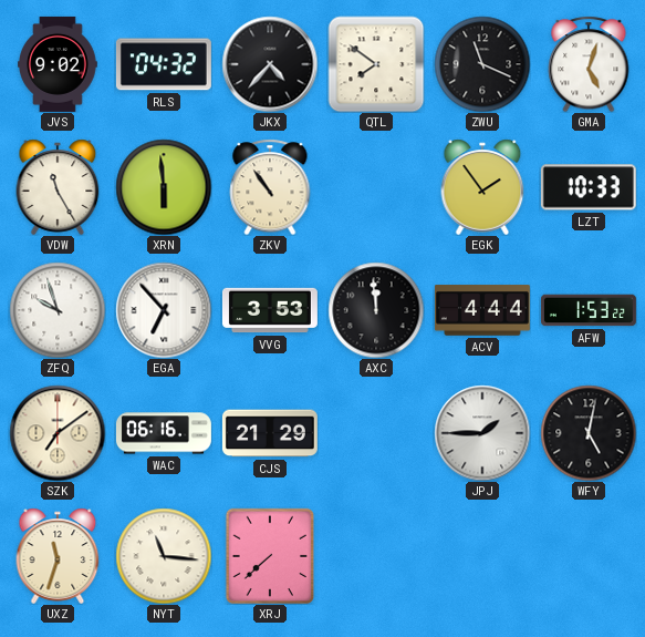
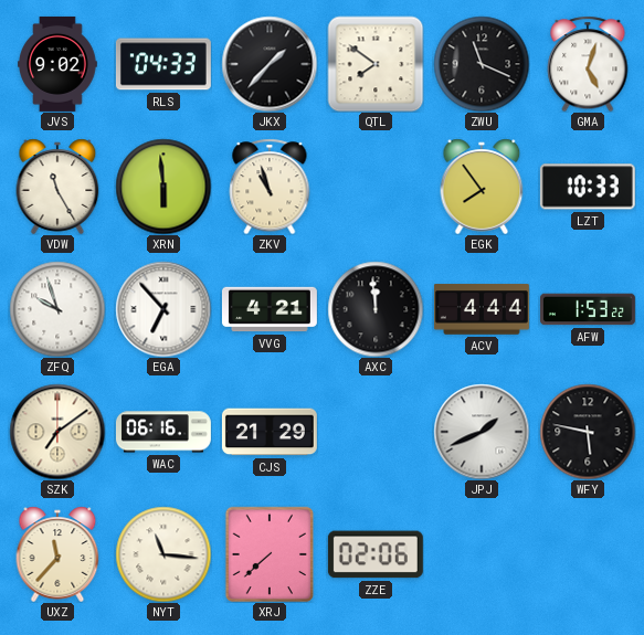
RLS: 04:32 -> 04:33
JKX: 4:37 -> 1:37
ZKV: 10:54 -> 10:57
EGK: 1:54 -> 7:54
VVG: 3:53 -> 4:21
JPJ: 1:45 -> 1:41
WFY: 5:02 -> 5:47
UXZ: 11:33 -> 11:37
ZZE: none -> 02:06
